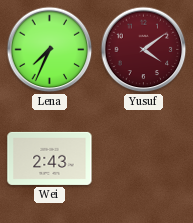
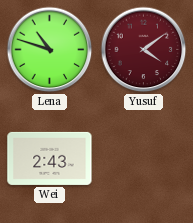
Lena: 7:34 -> 10:48
